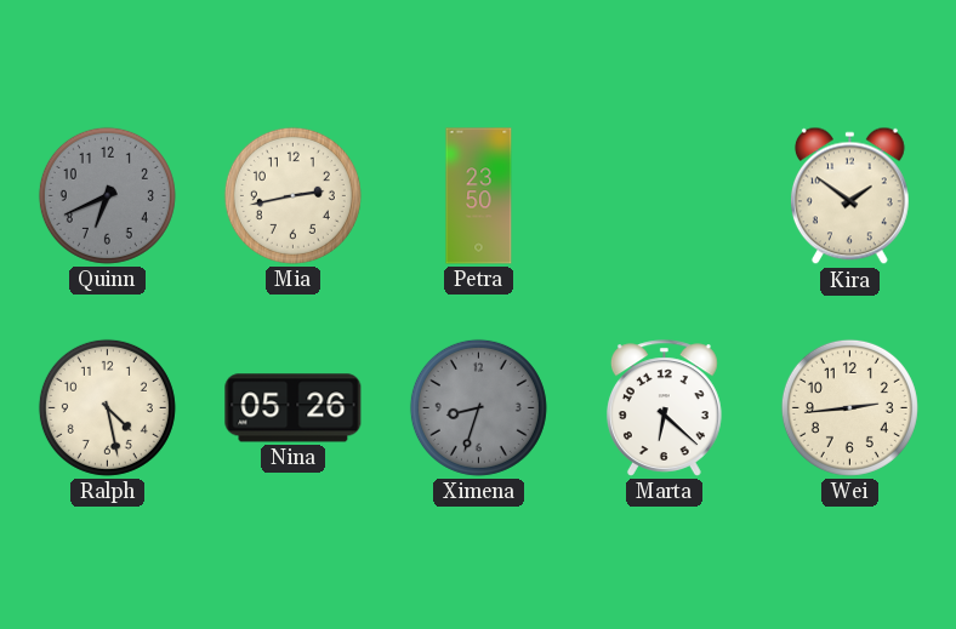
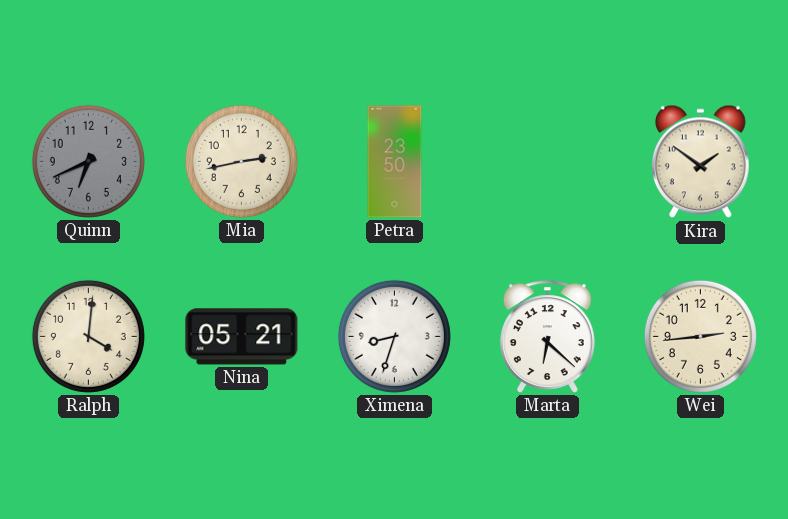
Ralph: 4:28 -> 4:01
Nina: 05:26 -> 05:21
Ximena dial: grey -> white
